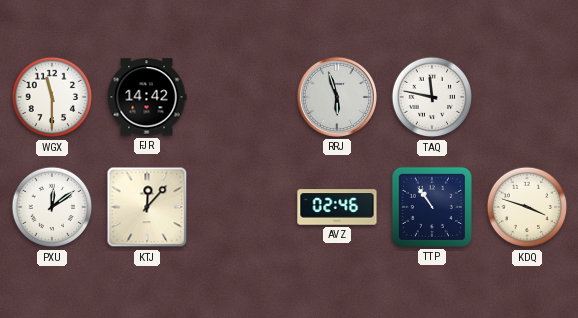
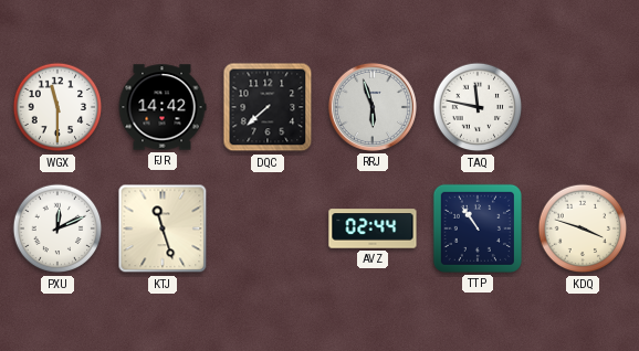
DQC: none -> 7:38
PXU: 12:09 -> 12:11
KTJ: 12:07 -> 11:27
AVZ: 02:46 -> 02:44
